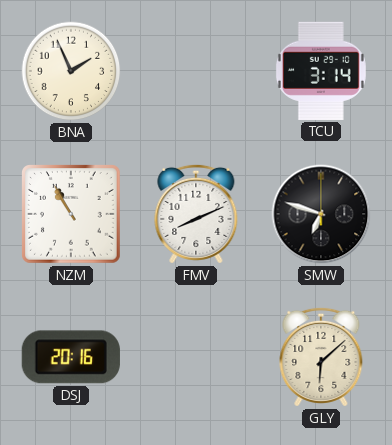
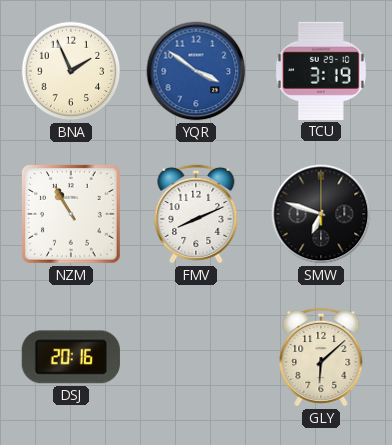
YQR: none -> 3:51
TCU: 3:14 -> 3:19
